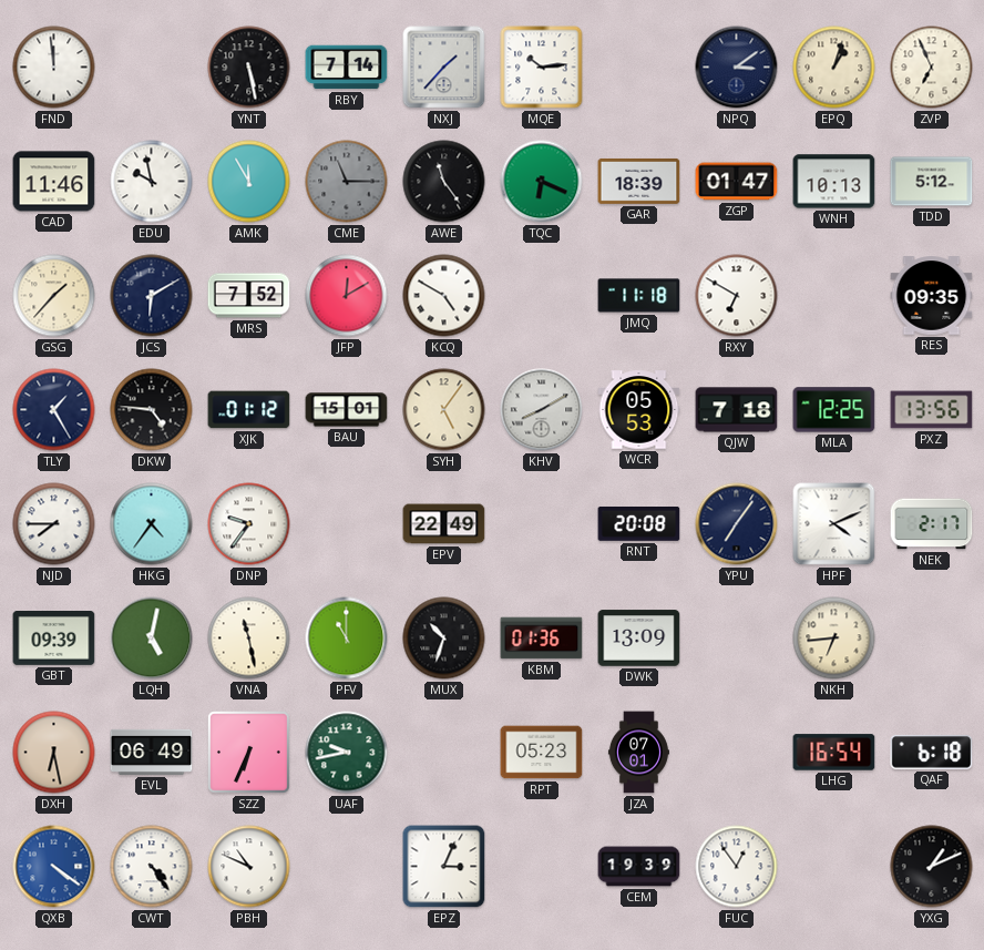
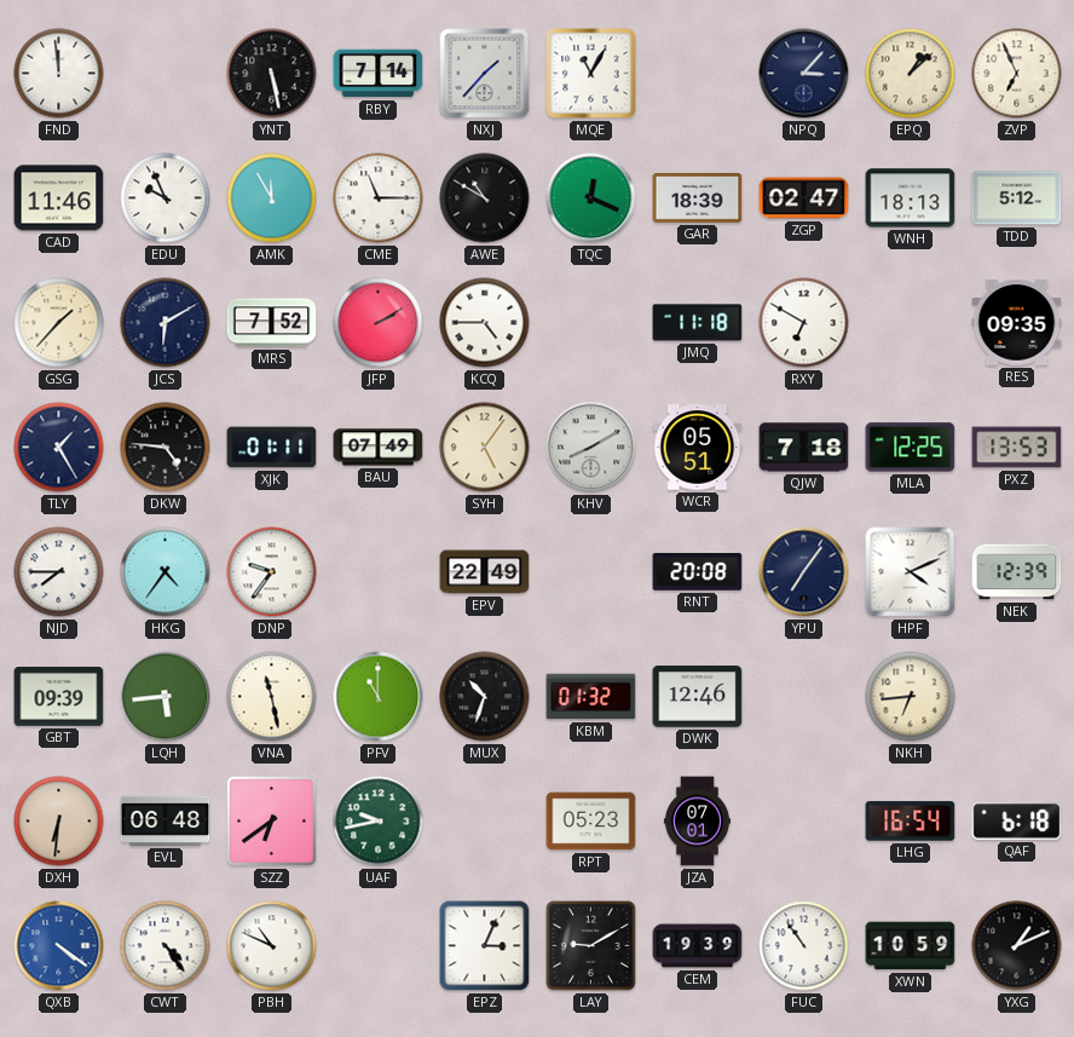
MQE: 10:14 -> 11:05
NPQ: 3:09 -> 3:07
EPQ: 1:03 -> 1:08
EDU: 9:58 -> 9:56
CME dial: grey -> white
AWE: 11:24 -> 10:50
TQC: 6:19 -> 12:19
ZGP: 01:47 -> 02:47
WNH: 10:13 -> 18:13
JFP: 12:10 -> 2:10
KCQ: 4:50 -> 4:45
XJK: 01:12 -> 01:11
BAU: 15:01 -> 07:49
WCR: 05:53 -> 05:51
PXZ: 13:56 -> 13:53
NEK: 2:17 -> 12:39
LQH: 5:02 -> 5:44
KBM: 01:36 -> 01:32
DWK: 13:09 -> 12:46
DXH: 6:28 -> 6:31
EVL: 06:49 -> 06:48
SZZ: 6:34 -> 6:39
LAY: none -> 9:10
FUC: 12:54 -> 10:54
XWN: none -> 10:59
